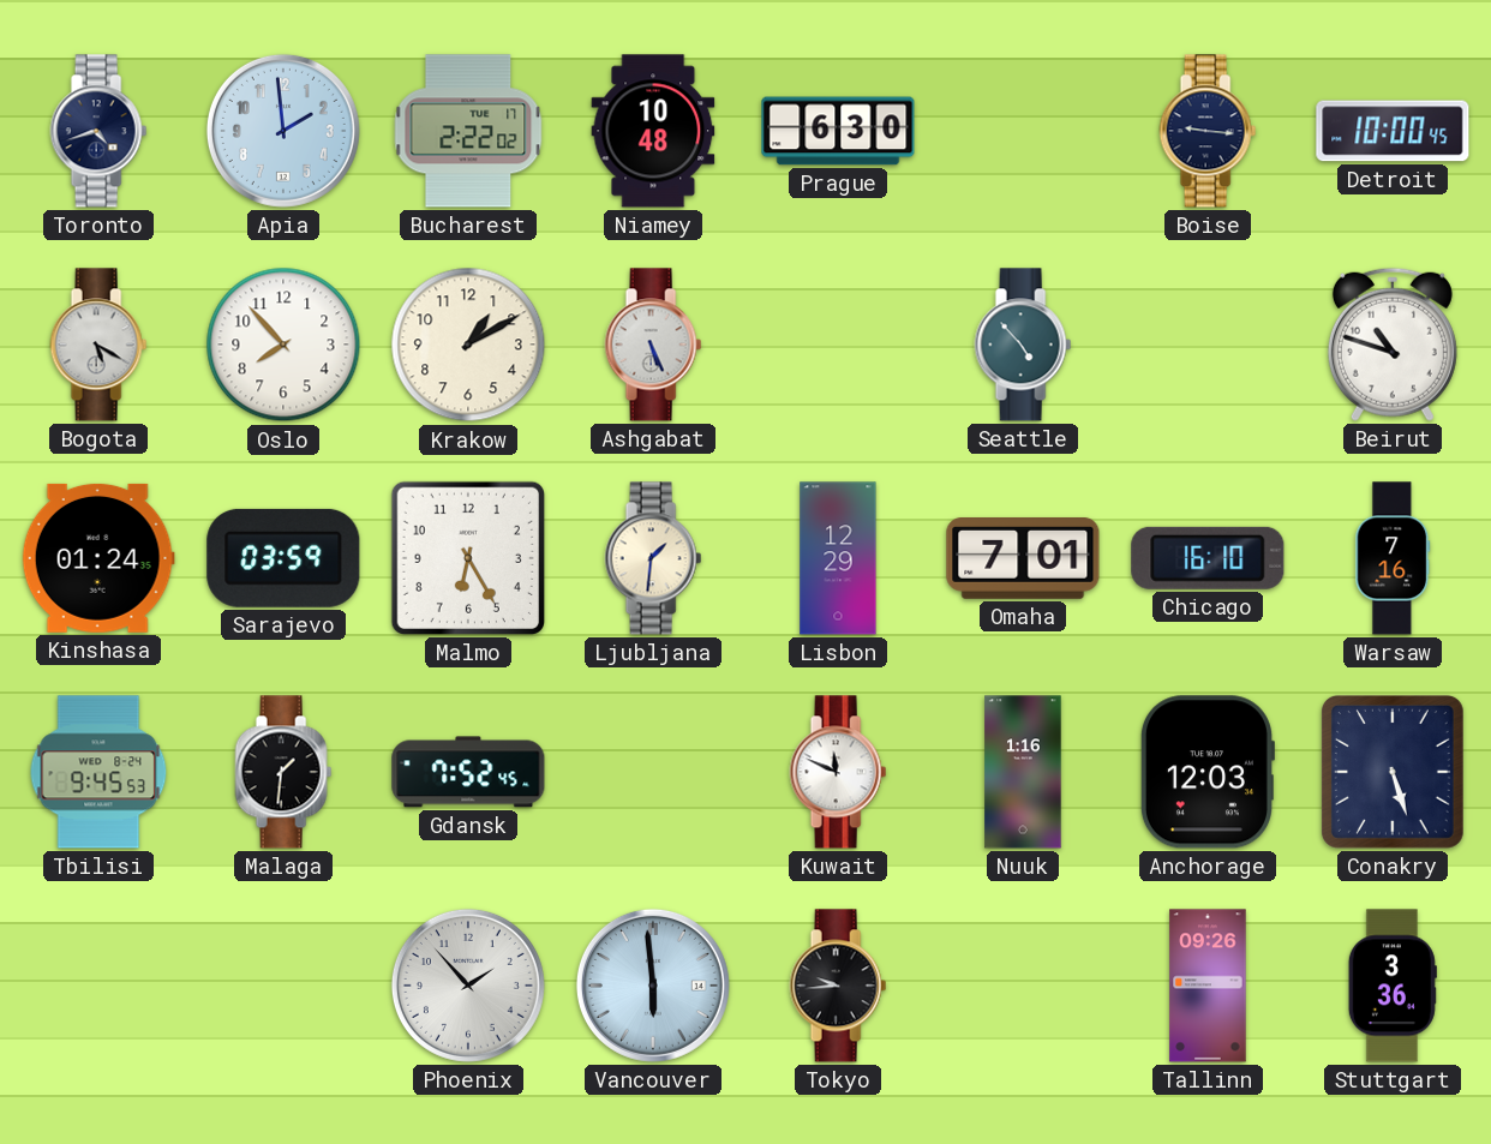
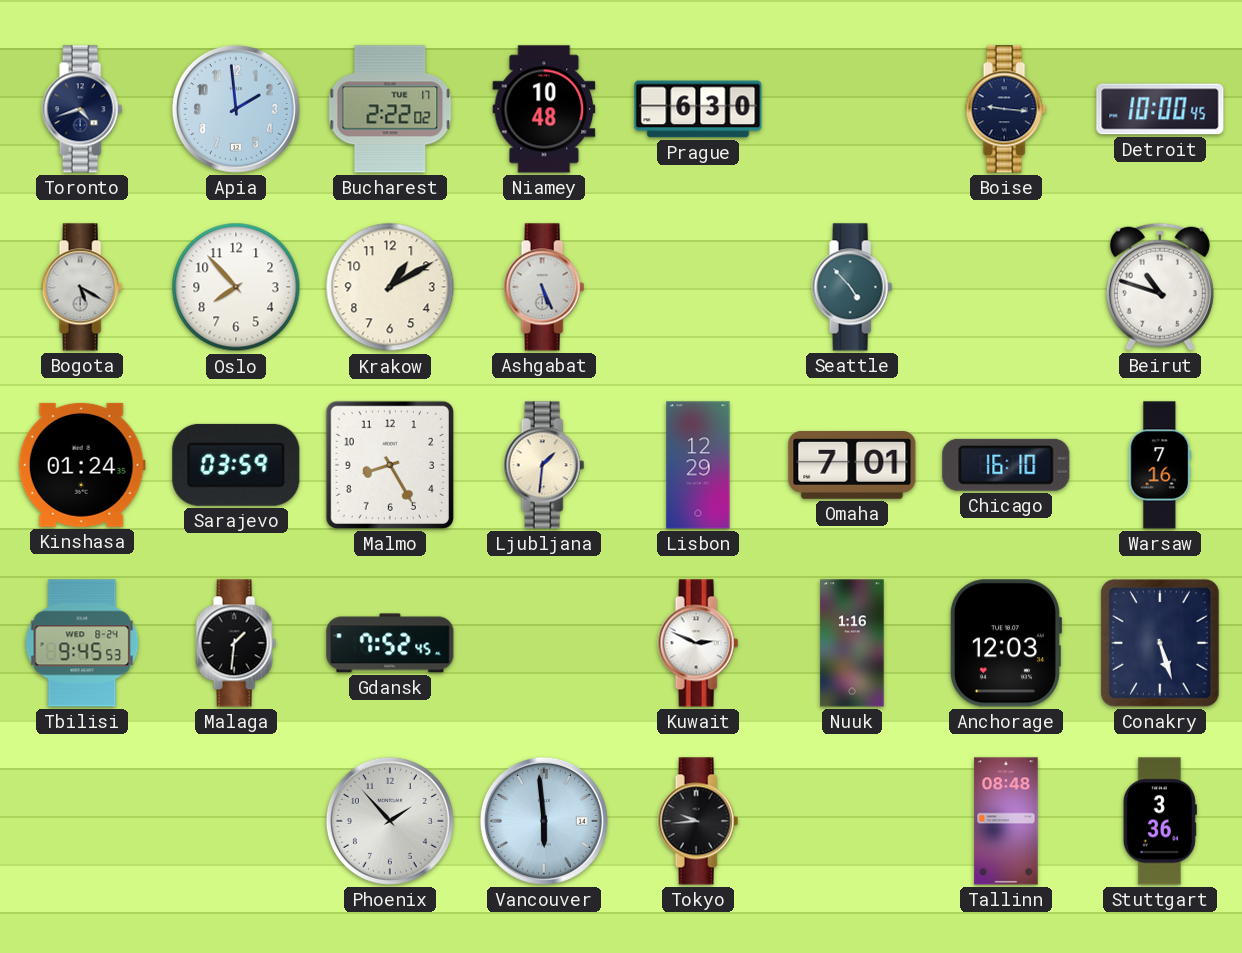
Malmo: 6:25 -> 8:25
Kuwait: 11:49 -> 2:49
Tallinn: 09:26 -> 08:48
